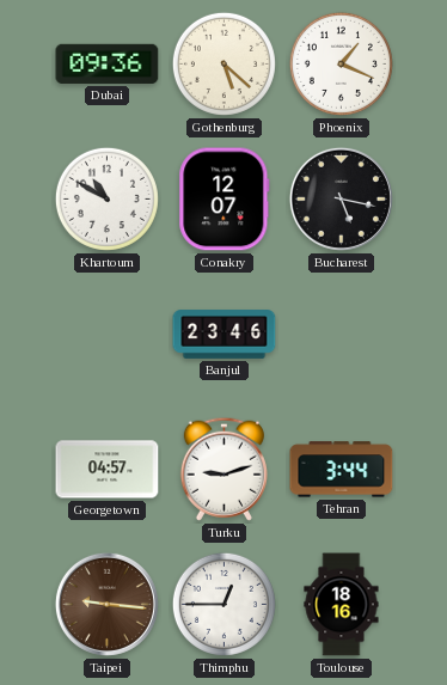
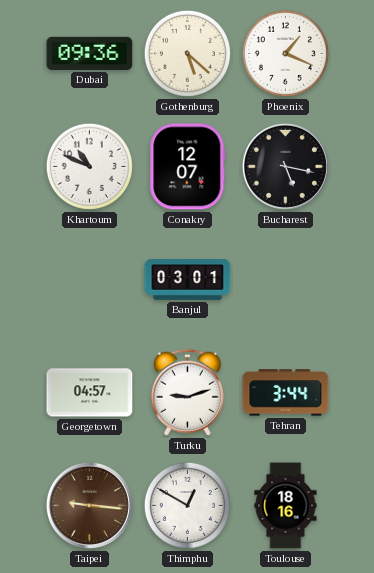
Khartoum: 10:50 -> 10:49
Banjul: 23:46 -> 03:01
Thimphu: 12:45 -> 12:50
